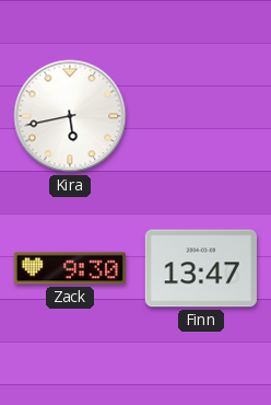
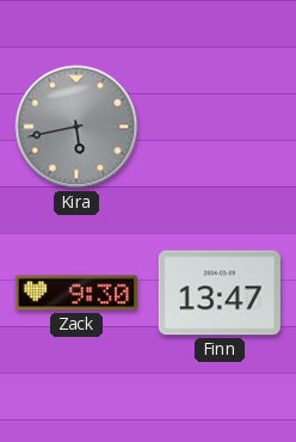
Kira dial: white -> grey
